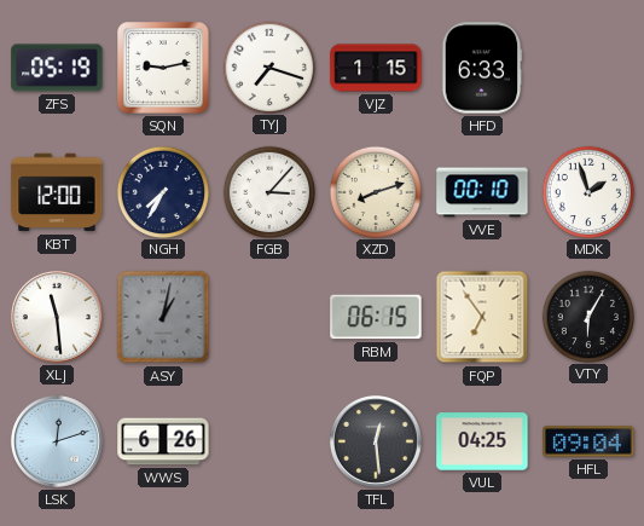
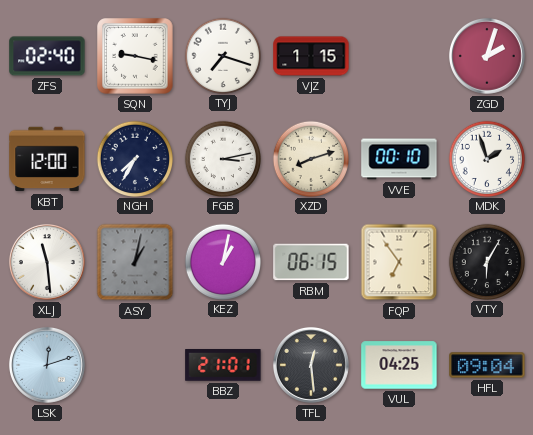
ZFS: 05:19 -> 02:40
SQN: 9:13 -> 9:17
HFD: 6:33 -> none
ZGD: none -> 2:03
FGB: 3:07 -> 3:13
KEZ: none -> 1:02
WWS: 6:26 -> none
BBZ: none -> 21:01
